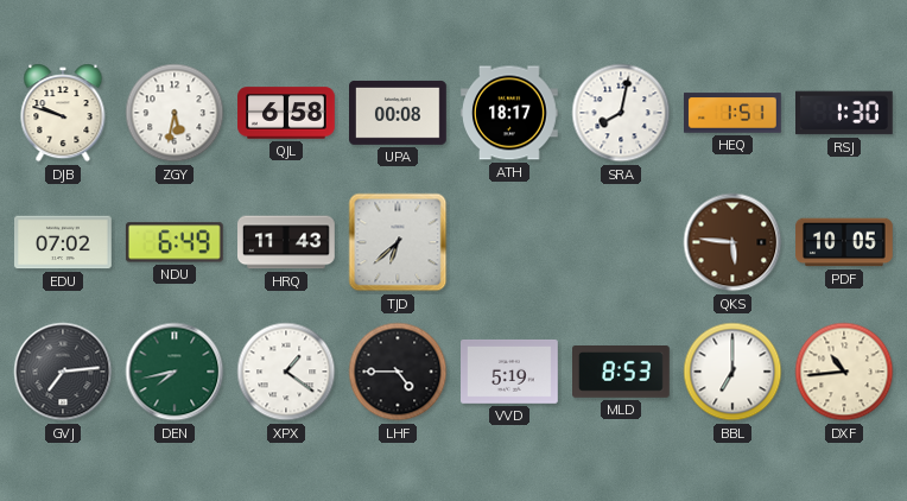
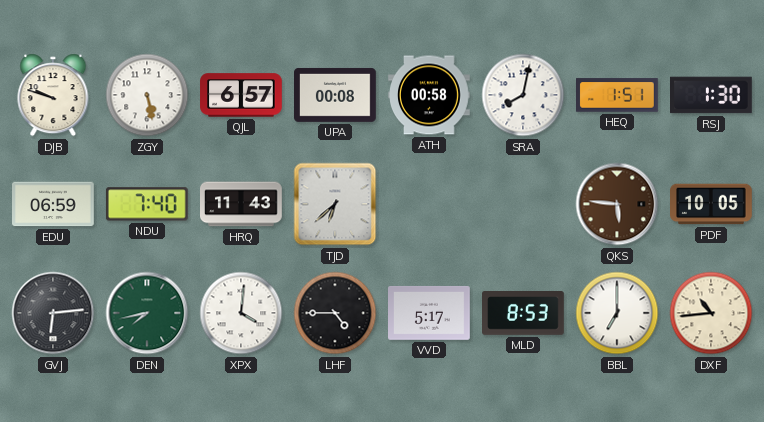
ZGY: 5:32 -> 5:28
QJL: 6:58 -> 6:57
ATH: 18:17 -> 00:58
EDU: 07:02 -> 06:59
NDU: 6:49 -> 7:40
GVJ: 7:14 -> 6:14
XPX: 1:21 -> 4:01
VVD: 5:19 -> 5:17
